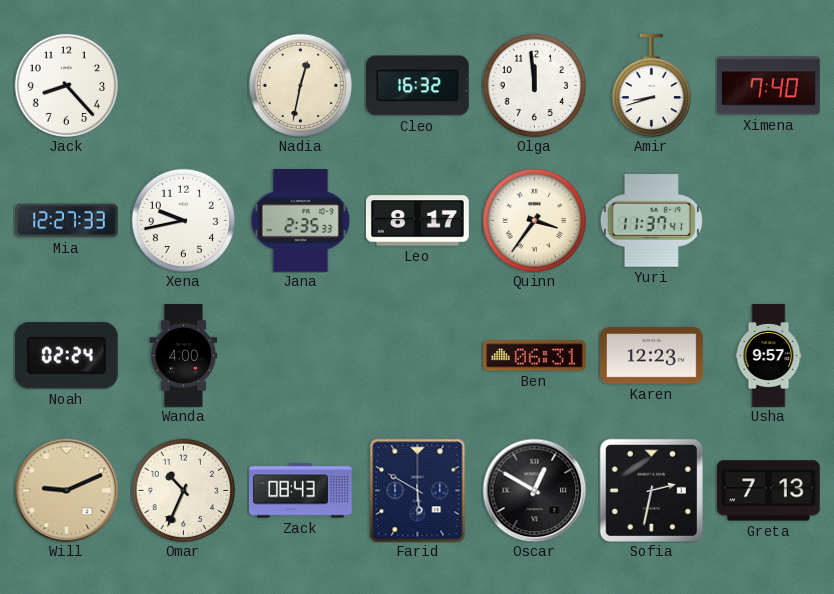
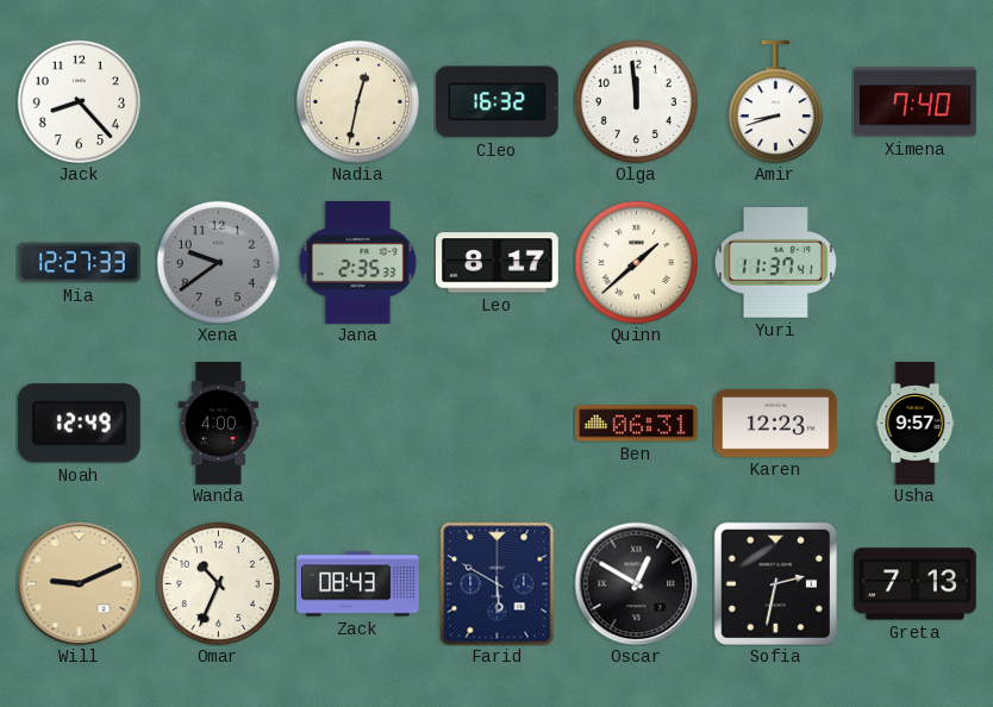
Xena: 9:43 -> 9:39
Xena dial: white -> grey
Quinn: 3:36 -> 1:38
Noah: 02:24 -> 12:49
